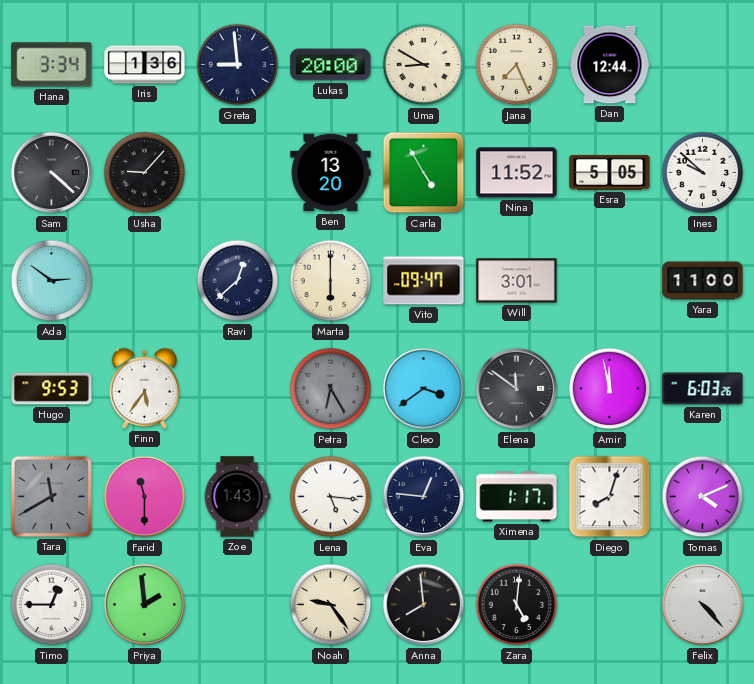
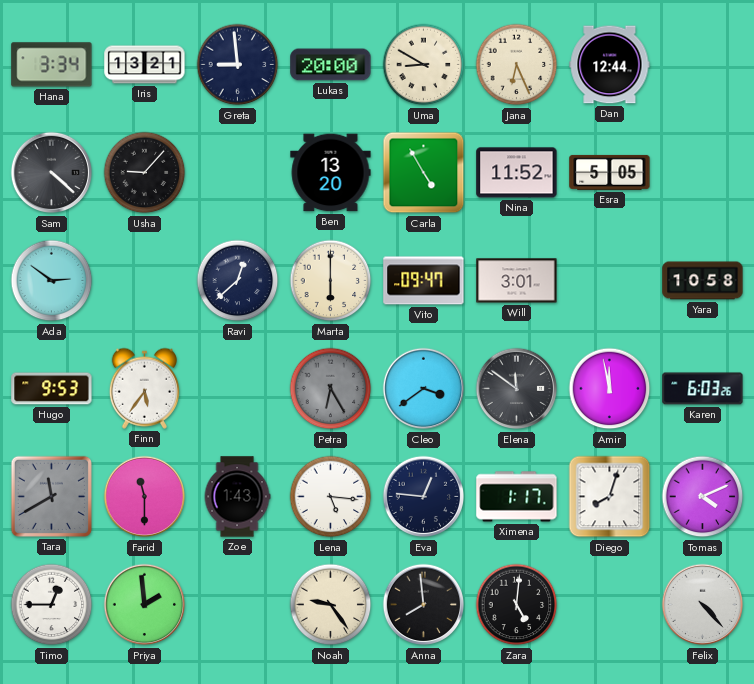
Iris: 1:36 -> 13:21
Jana: 7:26 -> 6:26
Ines: 9:52 -> none
Yara: 11:00 -> 10:58
